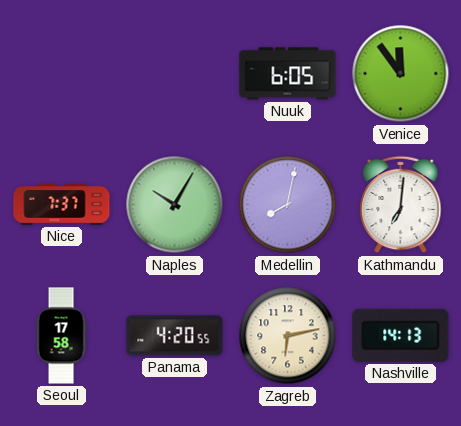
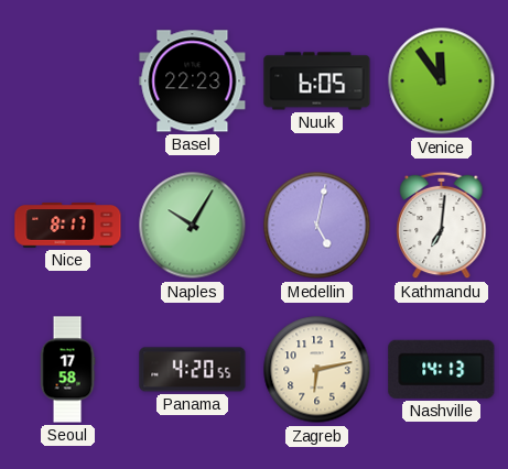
Basel: none -> 22:23
Nice: 7:37 -> 8:17
Medellin: 8:02 -> 5:02
